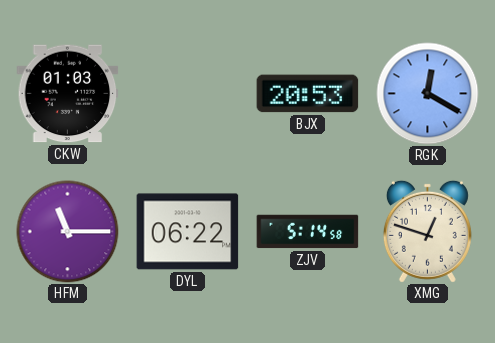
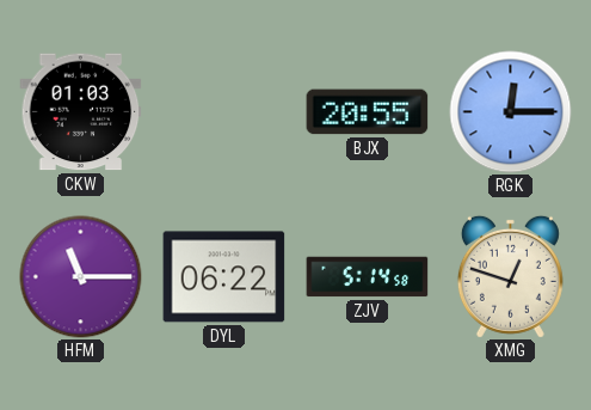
BJX: 20:53 -> 20:55
RGK: 12:20 -> 12:15
